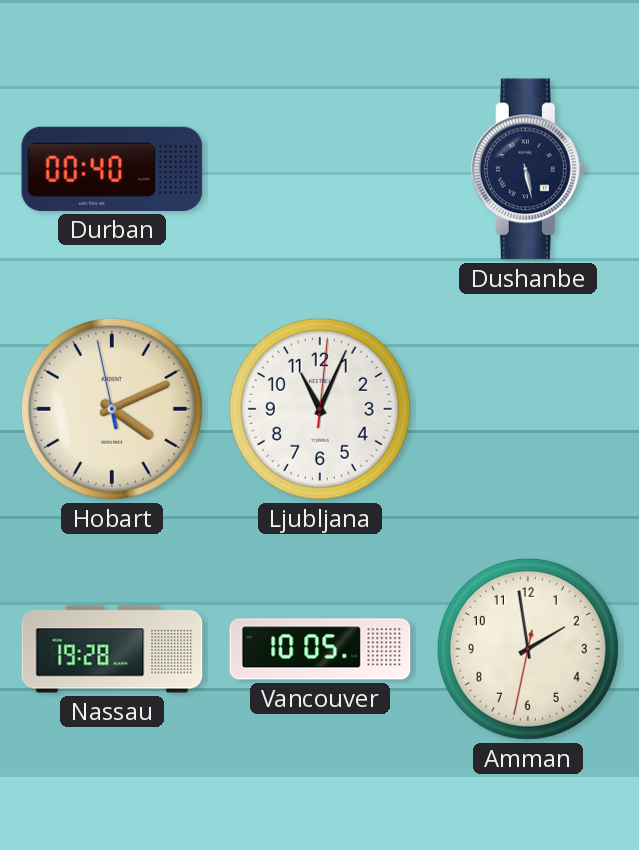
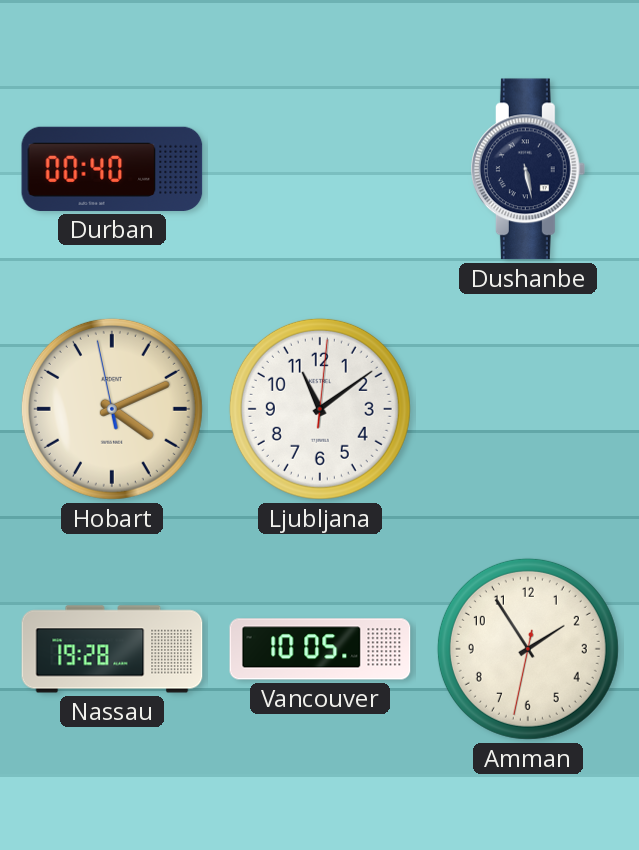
Ljubljana: 11:04 -> 11:09
Amman: 1:58 -> 1:54
